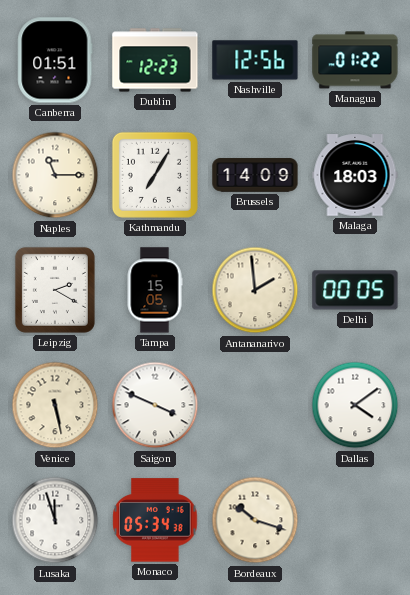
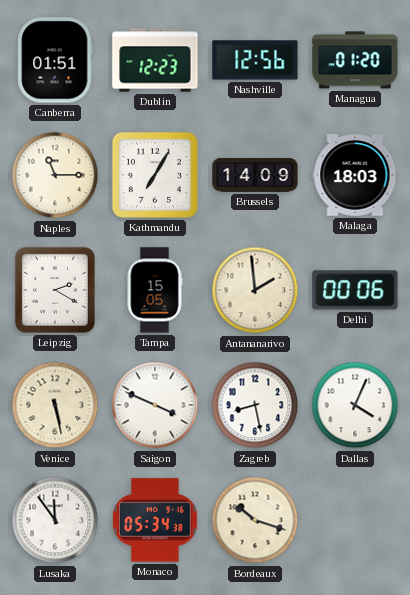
Managua: 01:22 -> 01:20
Delhi: 00:05 -> 00:06
Zagreb: none -> 8:28
Dallas: 4:09 -> 4:04
Lusaka: 11:57 -> 11:54
